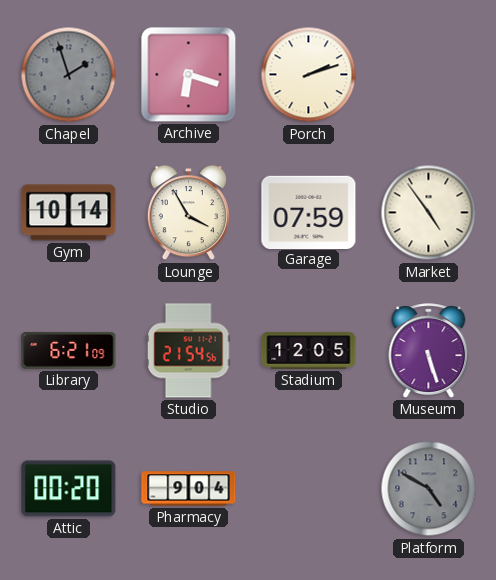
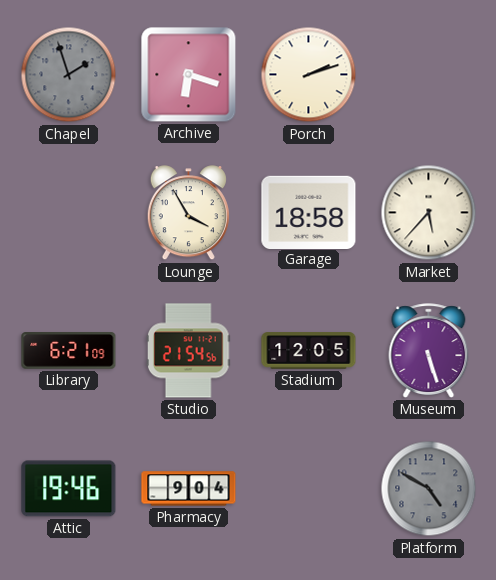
Gym: 10:14 -> none
Garage: 07:59 -> 18:58
Market: 4:54 -> 5:37
Attic: 00:20 -> 19:46
